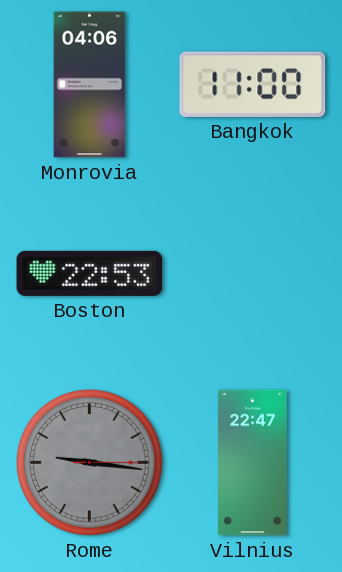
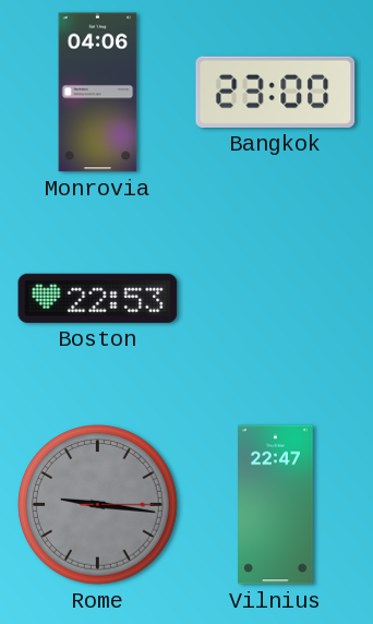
Bangkok: 11:00 -> 23:00
